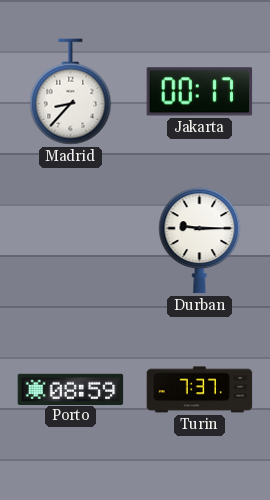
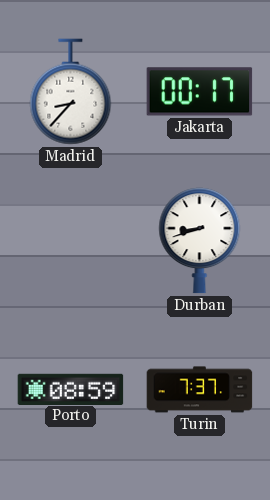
Durban: 9:15 -> 8:42
